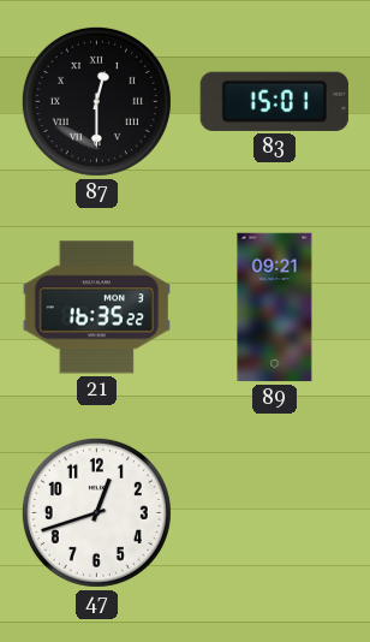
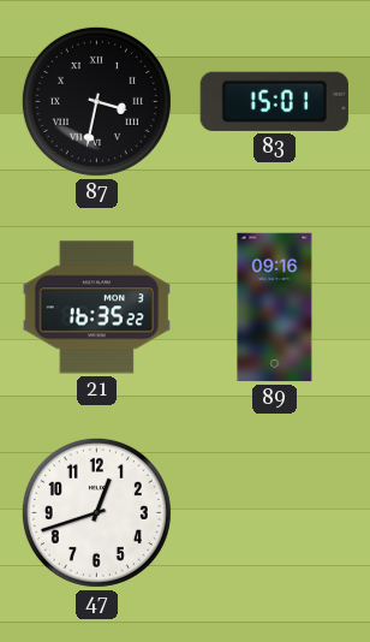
87: 12:30 -> 3:32
89: 09:21 -> 09:16
